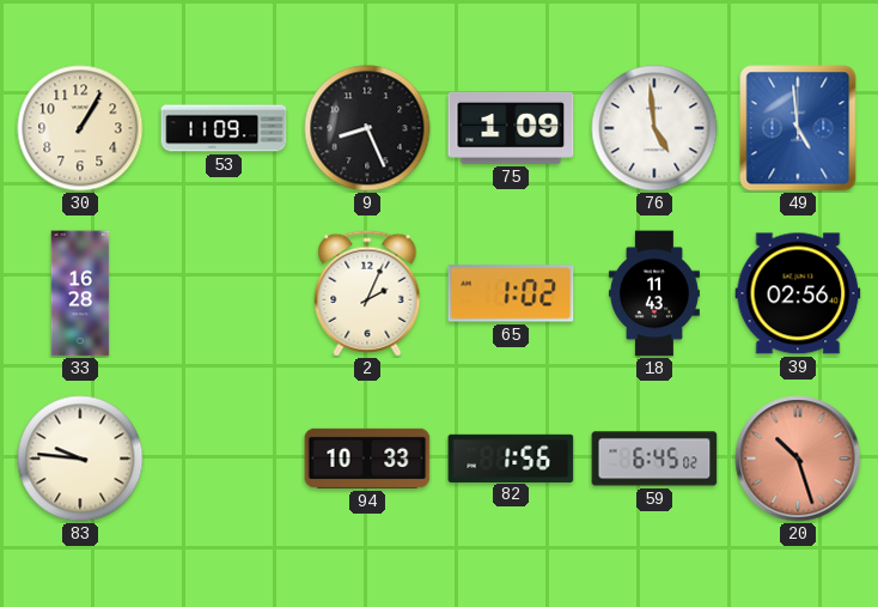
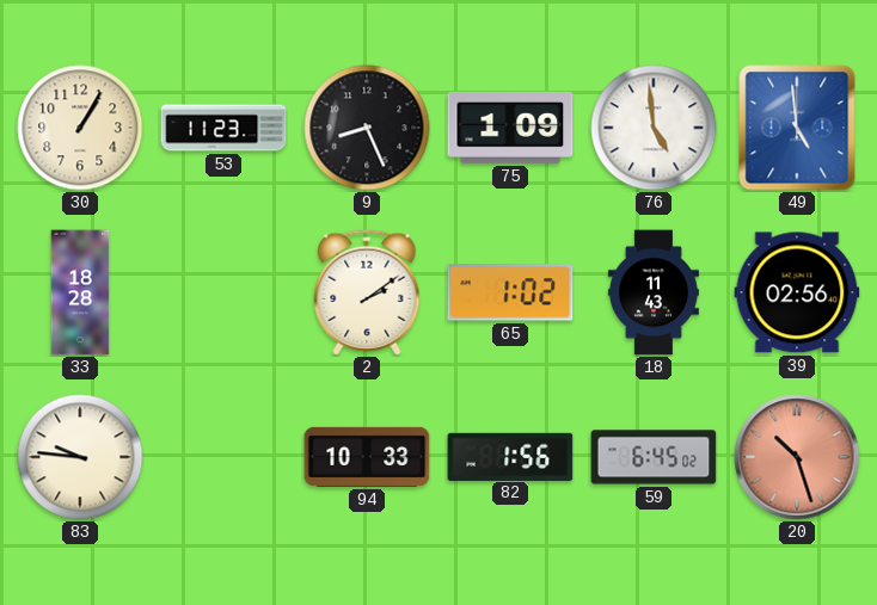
53: 11:09 -> 11:23
33: 16:28 -> 18:28
2: 2:04 -> 2:09
